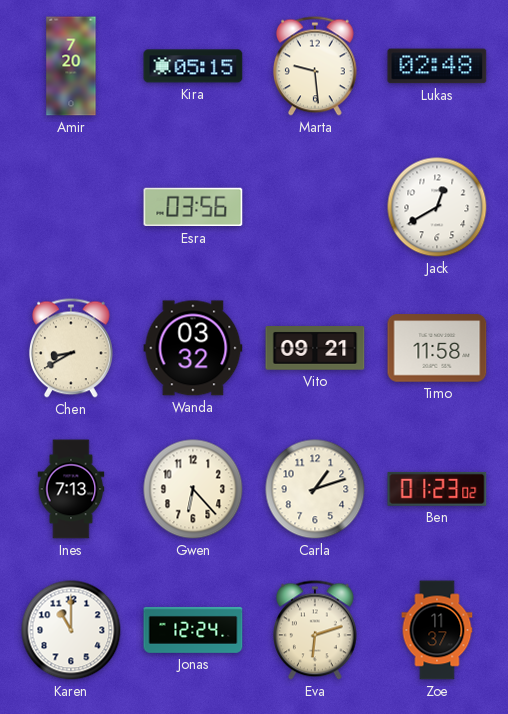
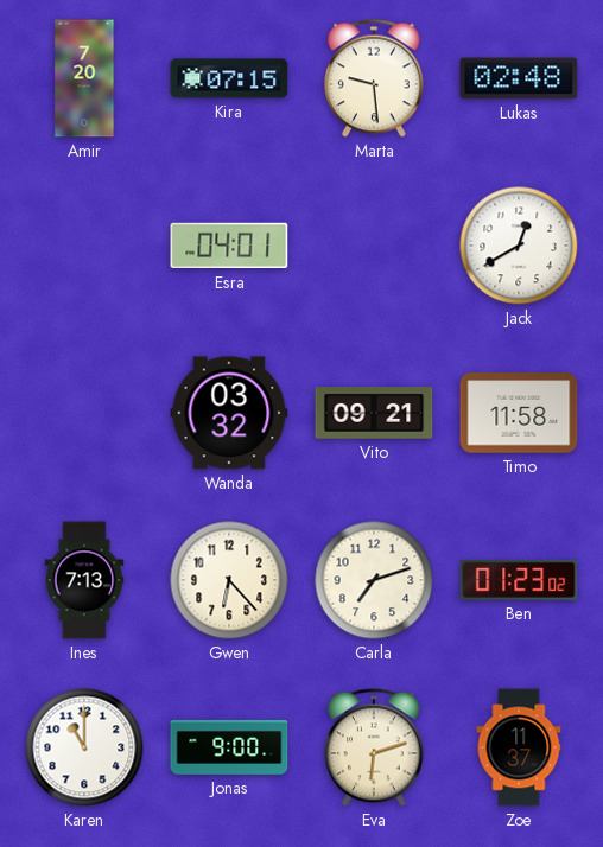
Kira: 05:15 -> 07:15
Esra: 03:56 -> 04:01
Chen: 8:40 -> none
Carla: 1:12 -> 7:12
Jonas: 12:24 -> 9:00
